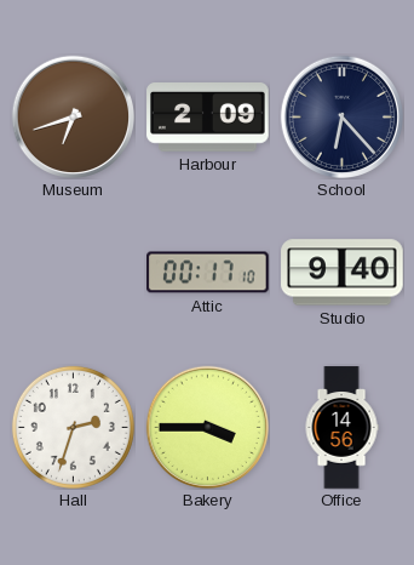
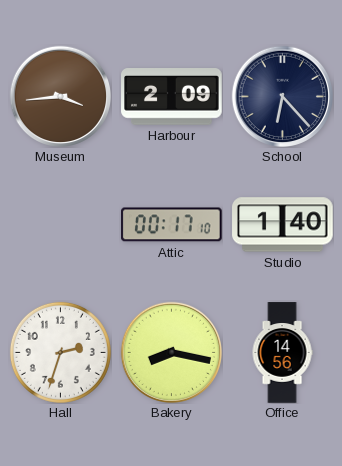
Museum: 6:42 -> 3:44
Studio: 9:40 -> 1:40
Bakery: 3:45 -> 8:17
